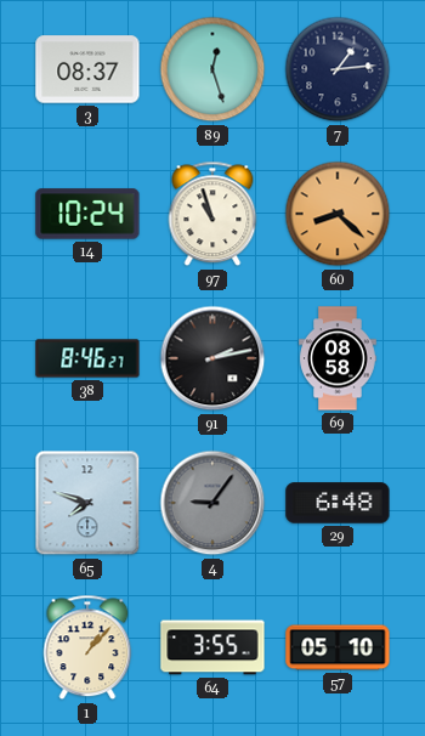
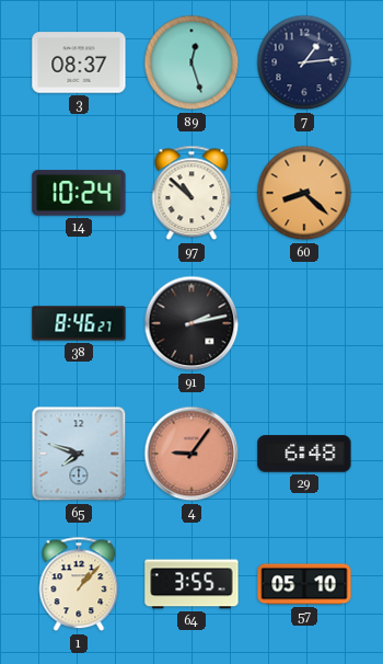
97: 10:57 -> 10:52
69: 08:58 -> none
4 dial: grey -> salmon
